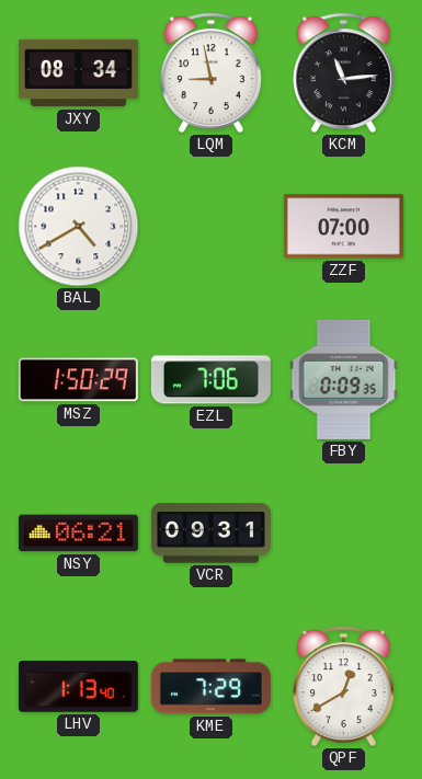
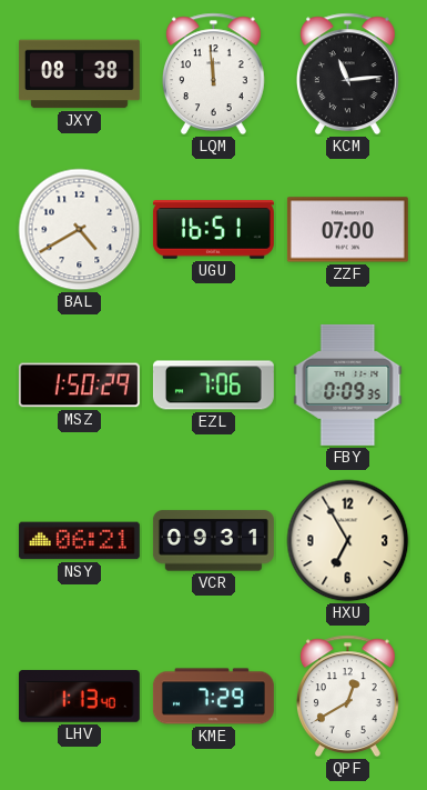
JXY: 08:34 -> 08:38
LQM: 8:58 -> 11:59
UGU: none -> 16:51
HXU: none -> 6:55
